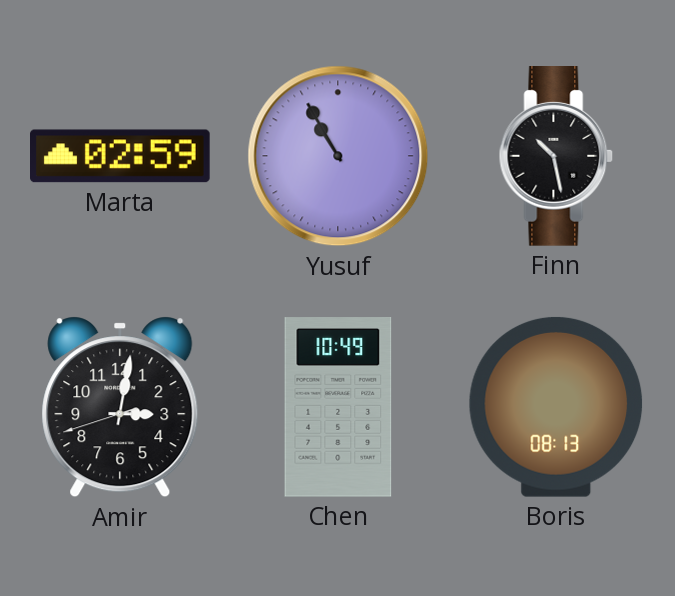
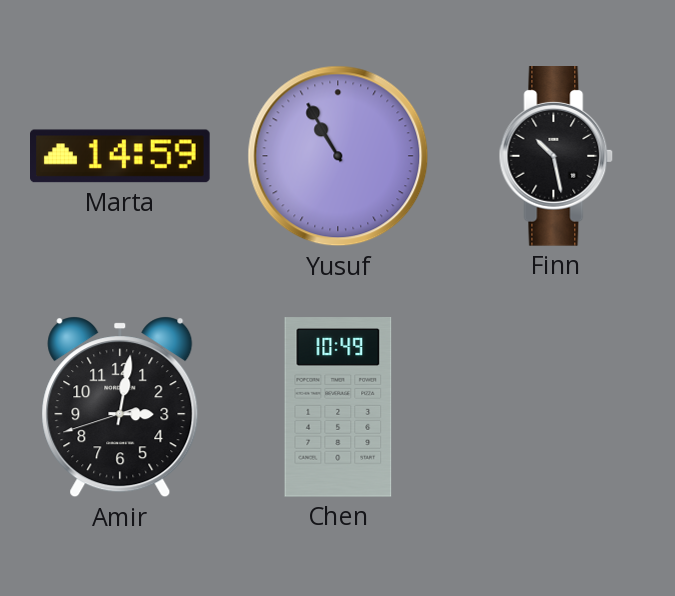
Marta: 02:59 -> 14:59
Boris: 08:13 -> none
